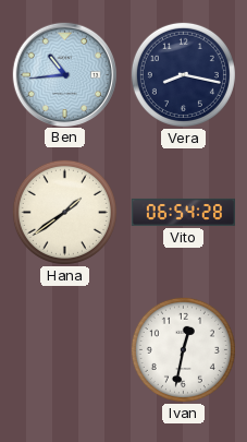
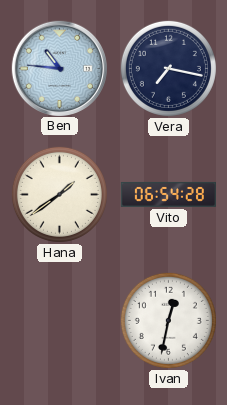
Ben: 10:44 -> 10:46
Vera: 8:17 -> 7:17
